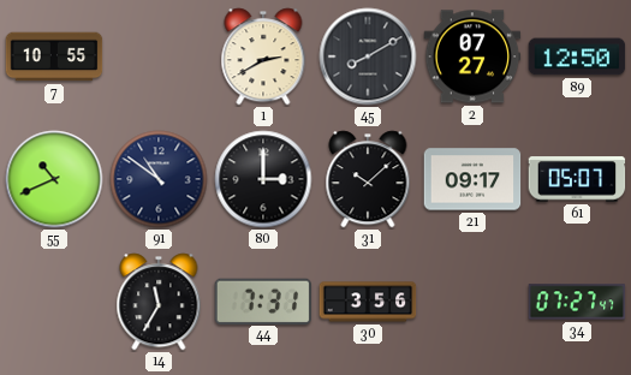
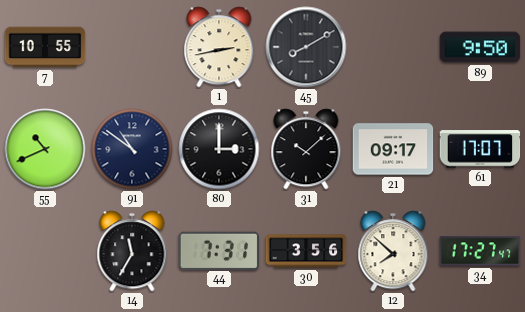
1: 2:40 -> 2:43
2: 07:27 -> none
89: 12:50 -> 9:50
61: 05:07 -> 17:07
12: none -> 7:52
34: 07:27 -> 17:27
